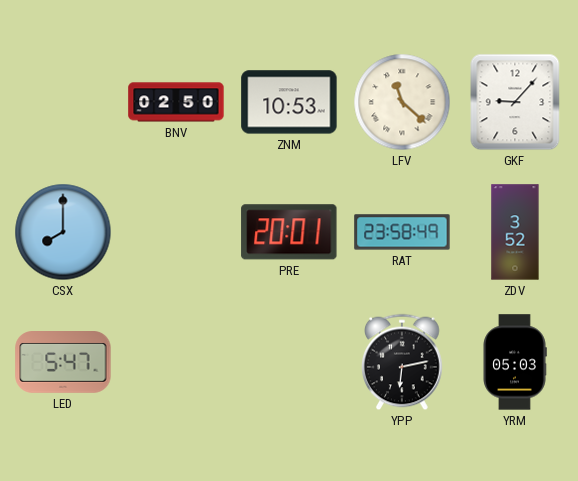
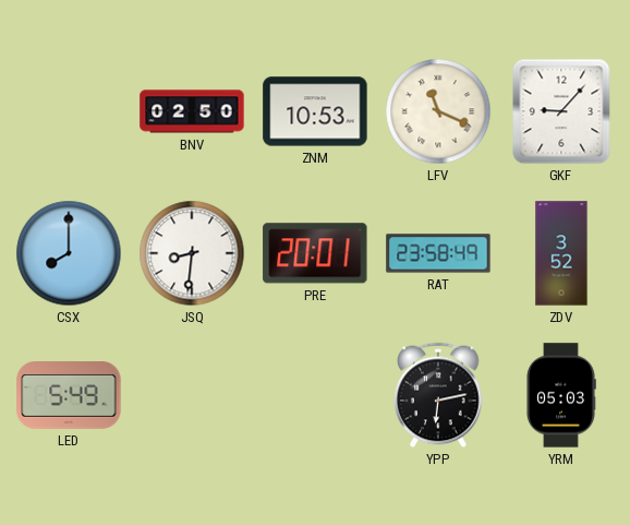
LFV: 11:22 -> 11:19
JSQ: none -> 8:31
LED: 5:47 -> 5:49
